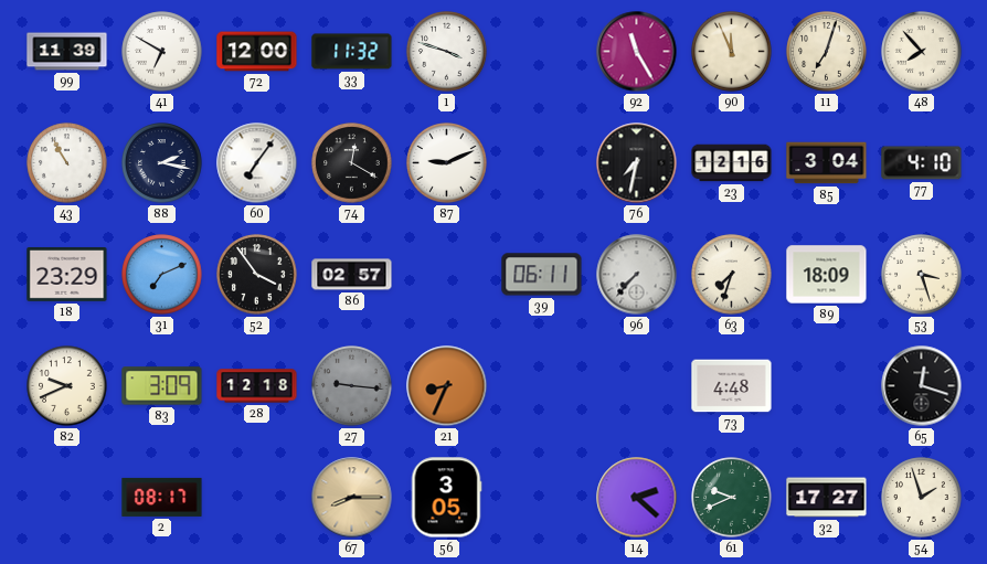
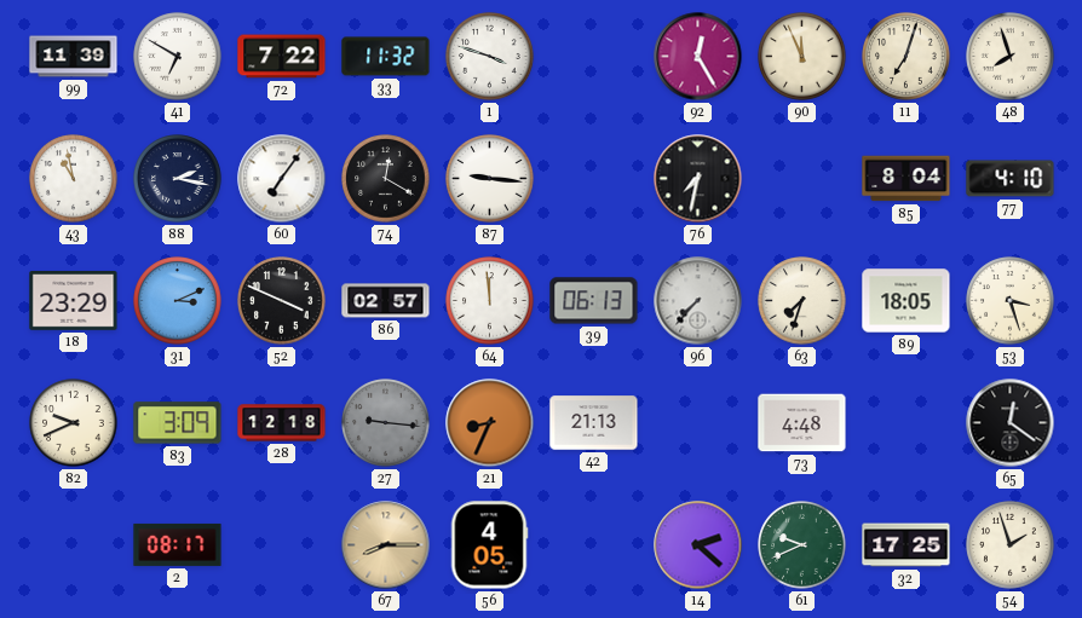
72: 12:00 -> 7:22
92: 11:25 -> 12:25
48: 7:53 -> 7:57
43: 10:55 -> 10:58
87: 9:11 -> 9:16
23: 12:16 -> none
85: 3:04 -> 8:04
31: 7:11 -> 3:11
52: 3:54 -> 3:49
64: none -> 11:59
39: 06:11 -> 06:13
89: 18:09 -> 18:05
42: none -> 21:13
65: 12:18 -> 12:21
56: 3:05 -> 4:05
32: 17:27 -> 17:25
